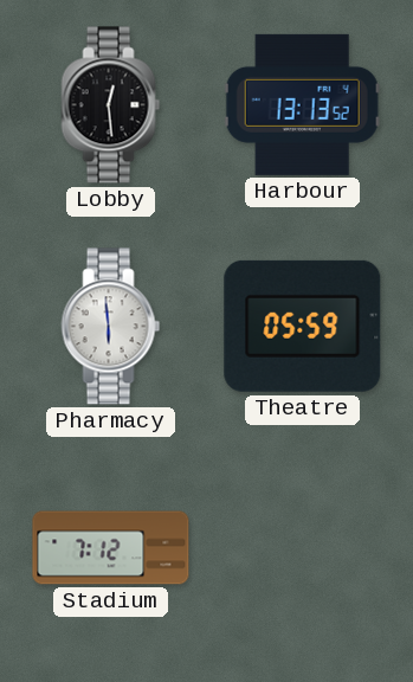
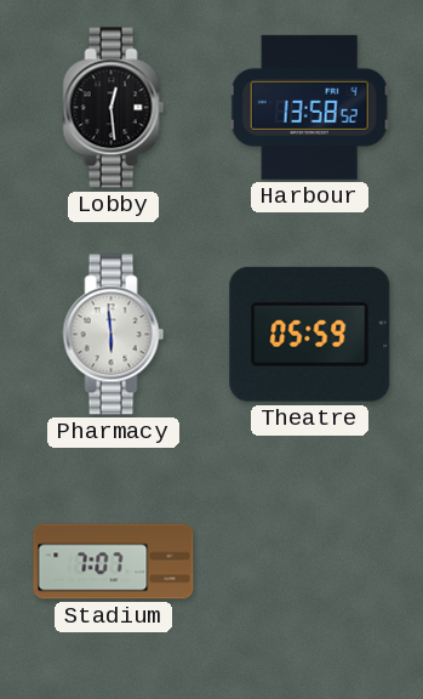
Harbour: 13:13 -> 13:58
Stadium: 7:12 -> 7:07
